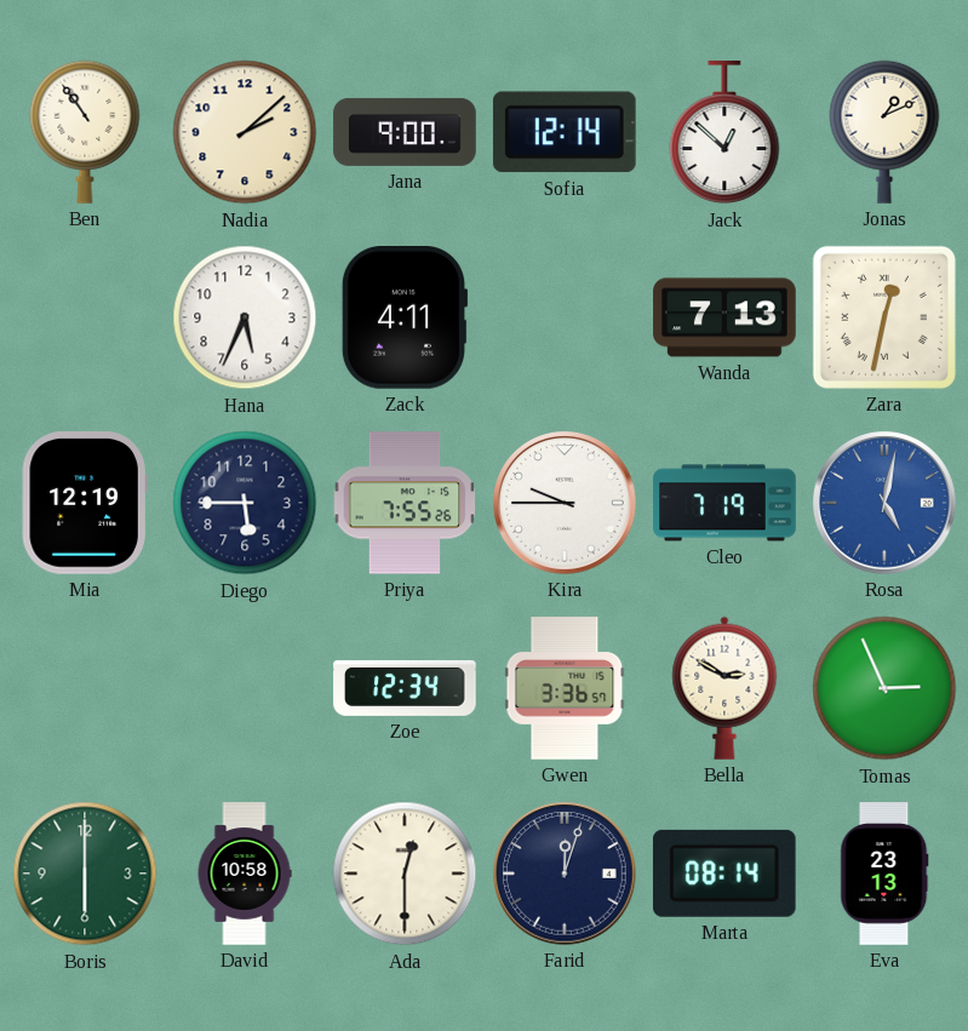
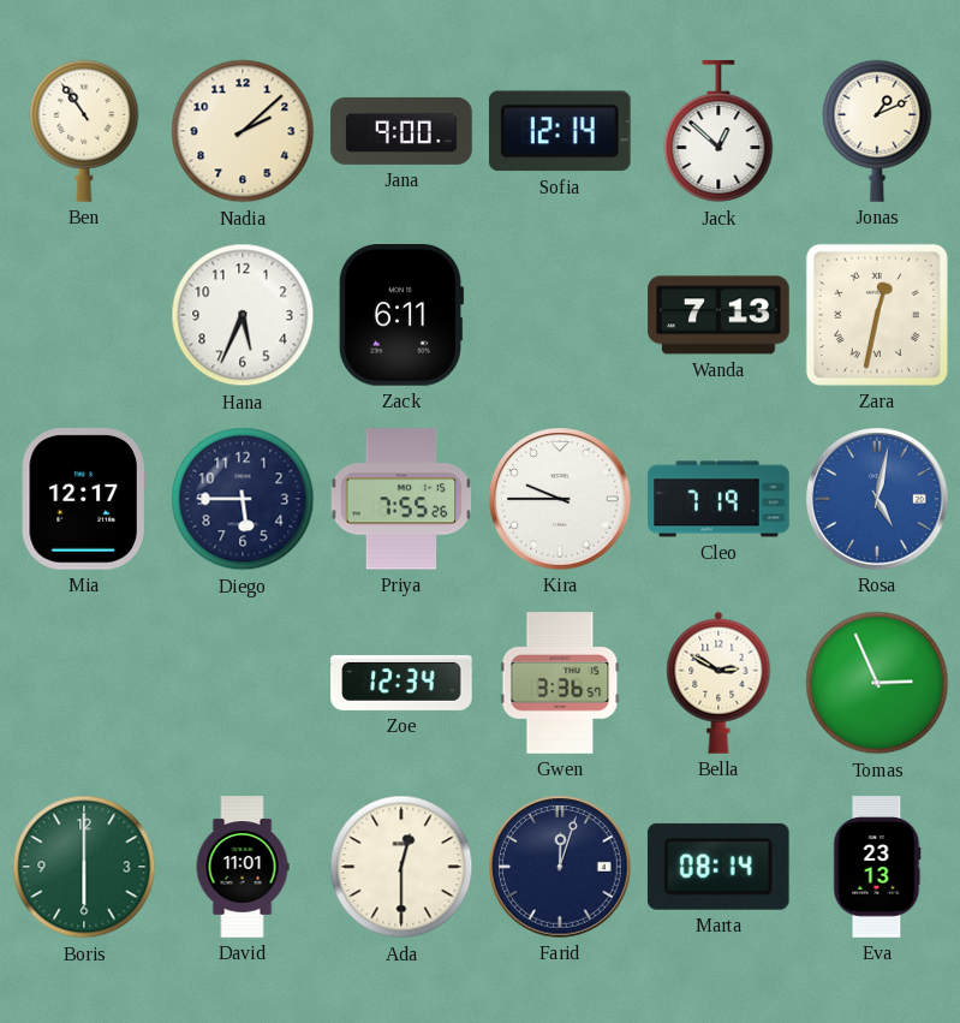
Zack: 4:11 -> 6:11
Mia: 12:19 -> 12:17
David: 10:58 -> 11:01
